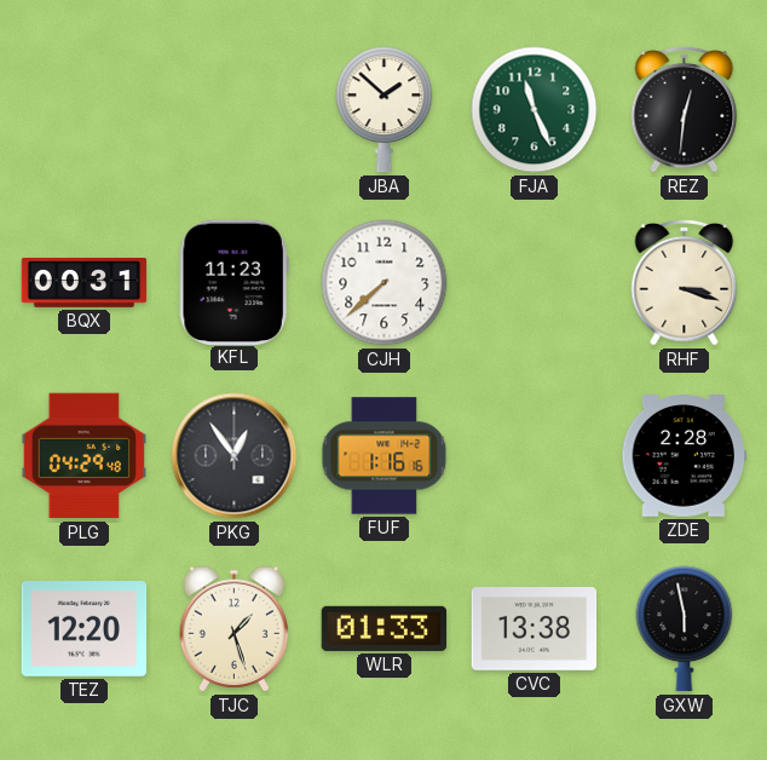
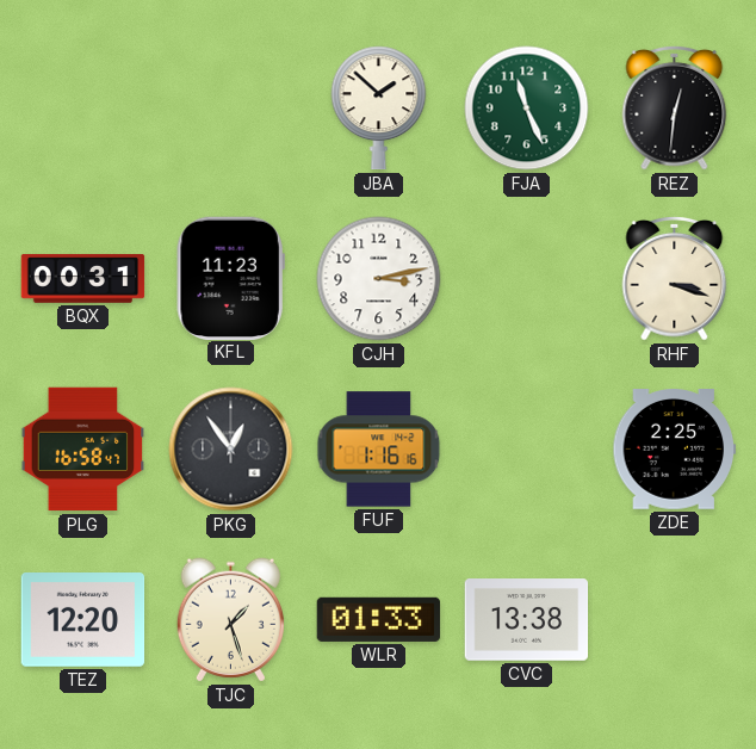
CJH: 7:38 -> 3:13
PLG: 04:29 -> 16:58
ZDE: 2:28 -> 2:25
GXW: 5:58 -> none
